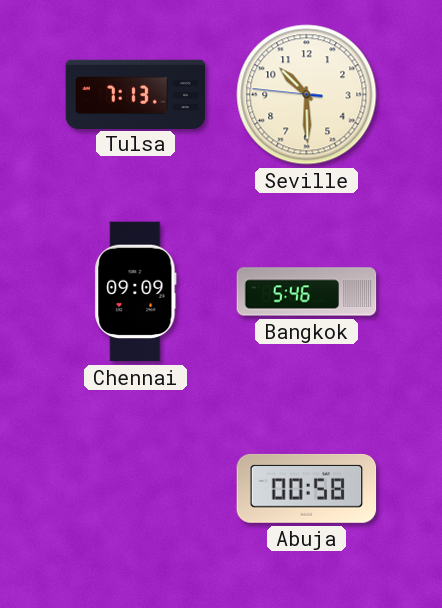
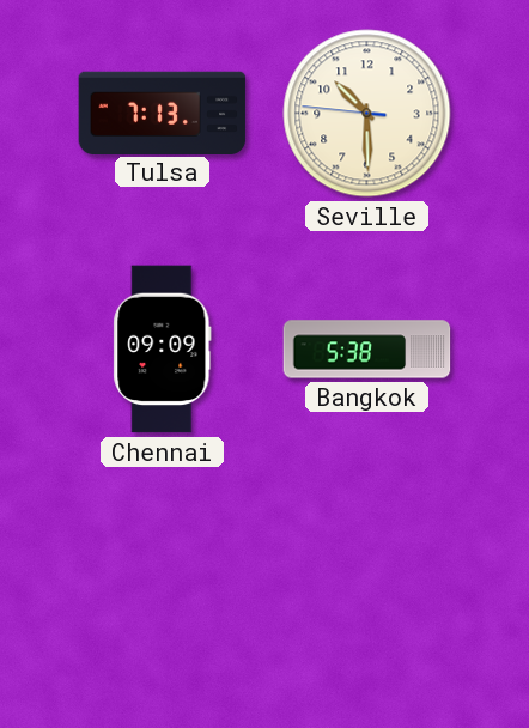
Bangkok: 5:46 -> 5:38
Abuja: 00:58 -> none
